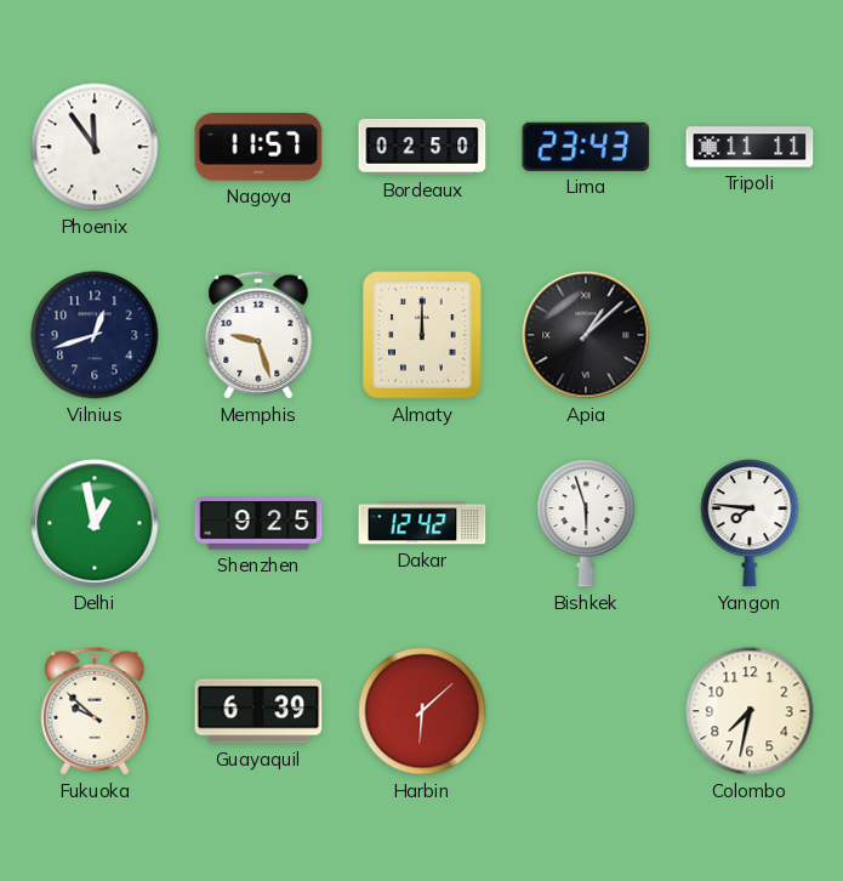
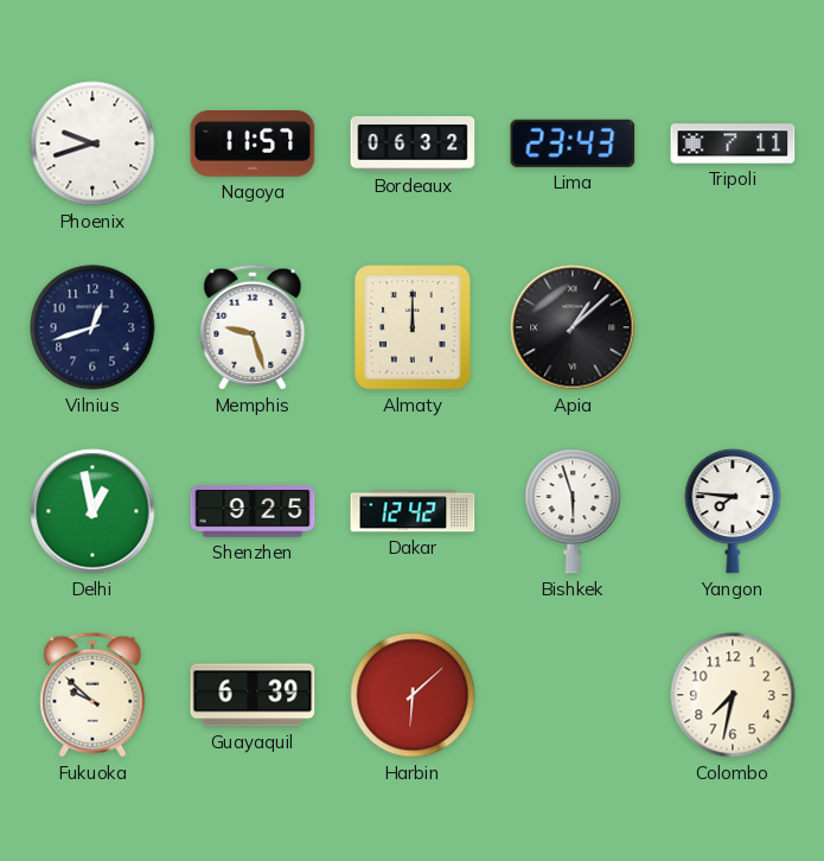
Phoenix: 11:54 -> 9:42
Bordeaux: 02:50 -> 06:32
Tripoli: 11:11 -> 7:11
